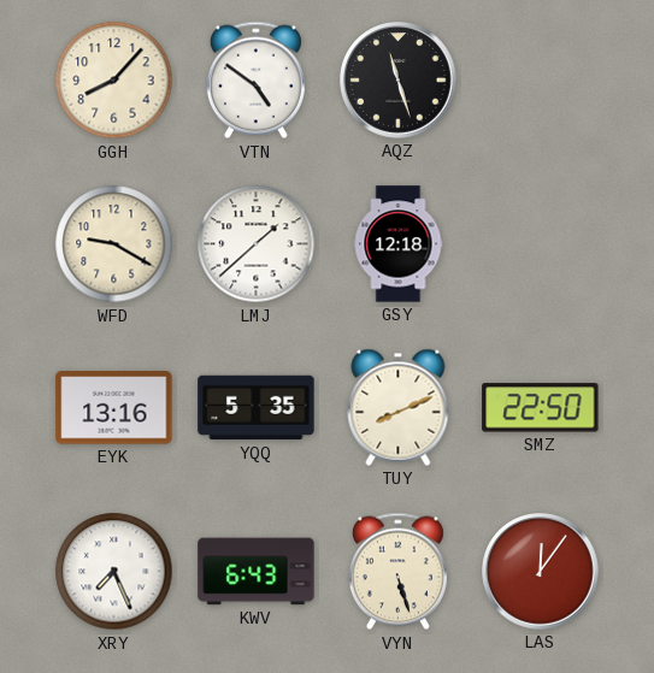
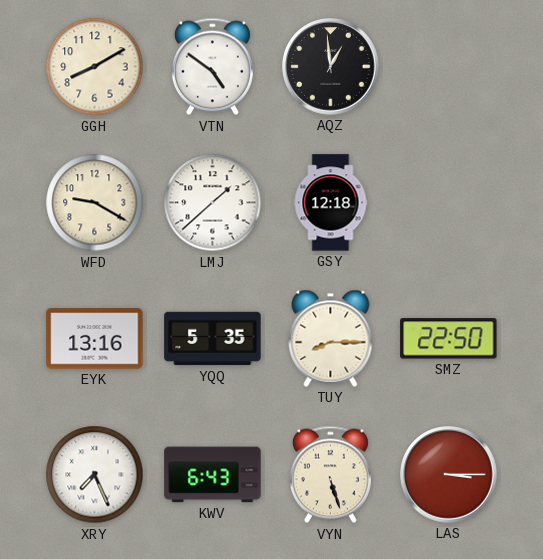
GGH: 8:07 -> 8:10
AQZ: 11:27 -> 12:59
TUY: 8:11 -> 8:15
LAS: 12:06 -> 3:15
